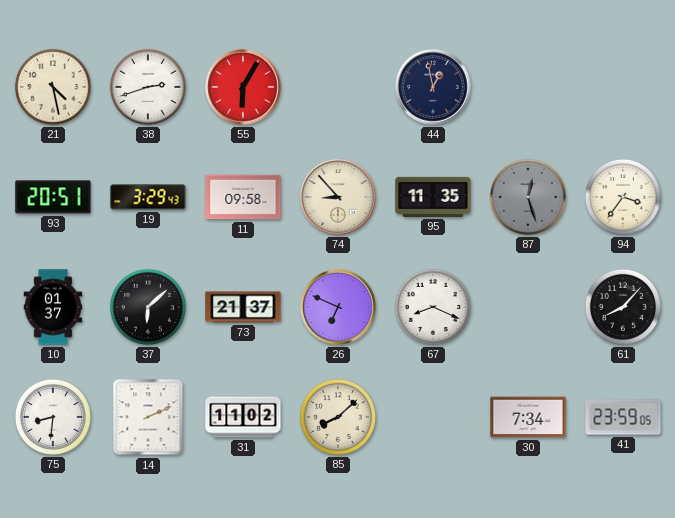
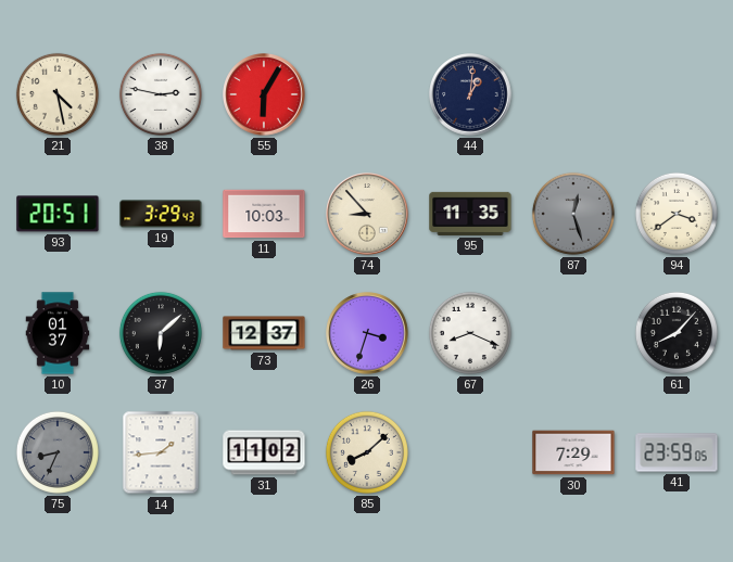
38: 2:42 -> 2:47
44: 12:58 -> 1:01
11: 09:58 -> 10:03
94: 3:36 -> 3:39
73: 21:37 -> 12:37
26: 6:49 -> 3:33
75: 8:31 -> 8:34
75 dial: white -> grey
14: 2:11 -> 1:44
30: 7:34 -> 7:29
